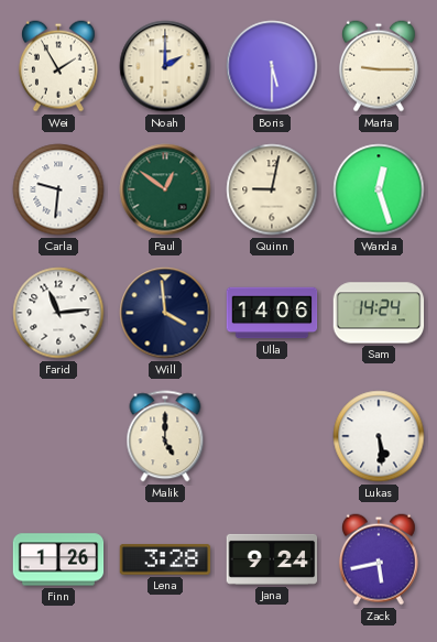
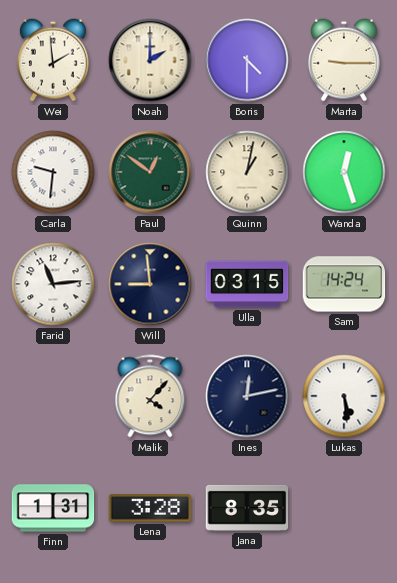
Wei: 1:55 -> 1:59
Boris: 5:30 -> 4:30
Quinn: 9:02 -> 1:02
Will: 3:59 -> 8:59
Ulla: 14:06 -> 03:15
Malik: 5:00 -> 4:07
Ines: none -> 12:13
Finn: 1:26 -> 1:31
Jana: 9:24 -> 8:35
Zack: 5:43 -> none
